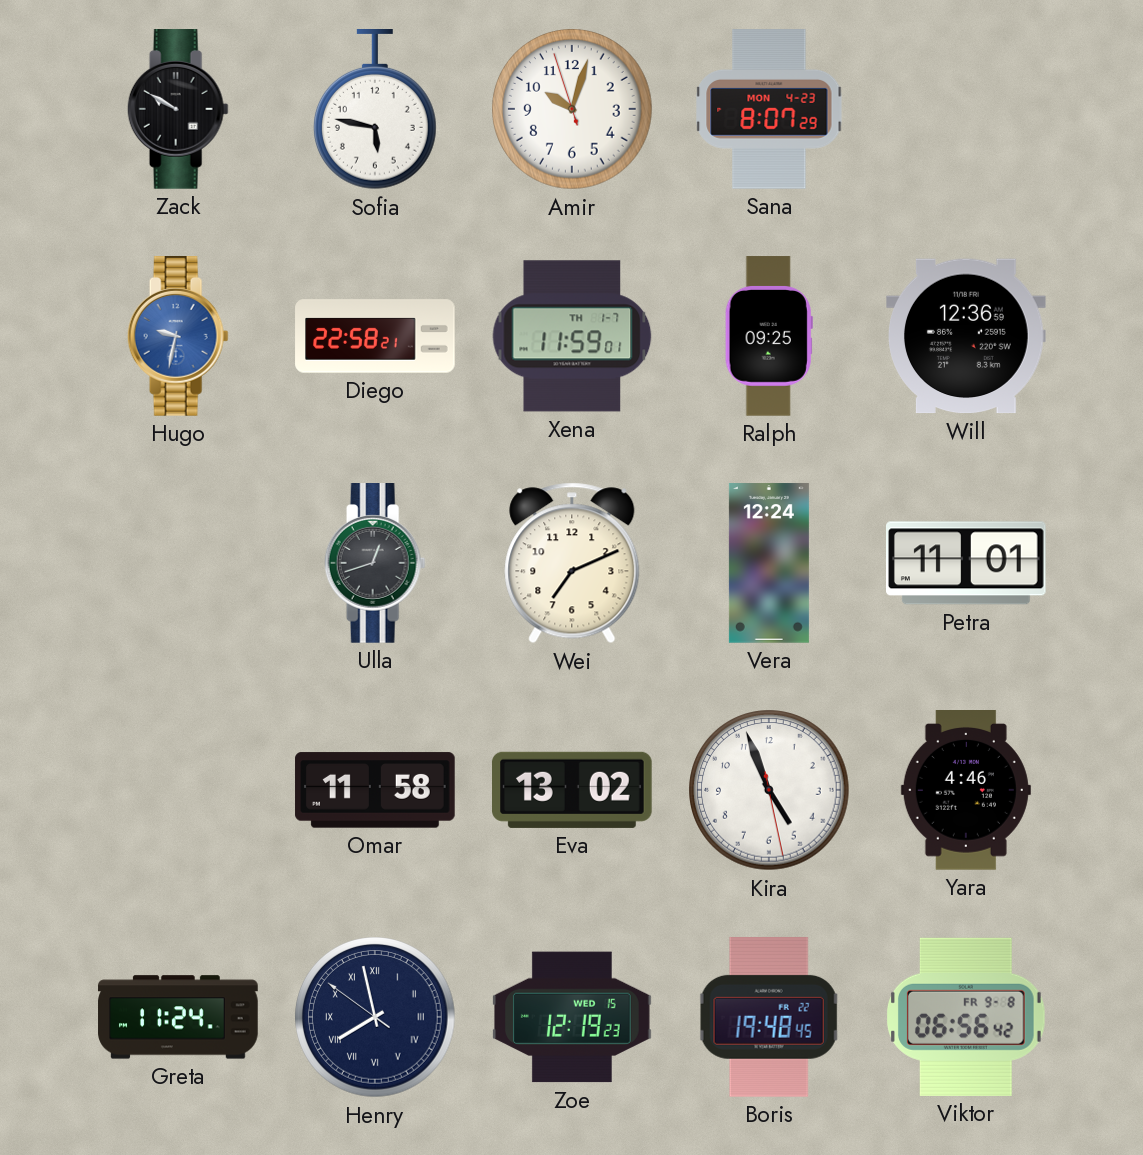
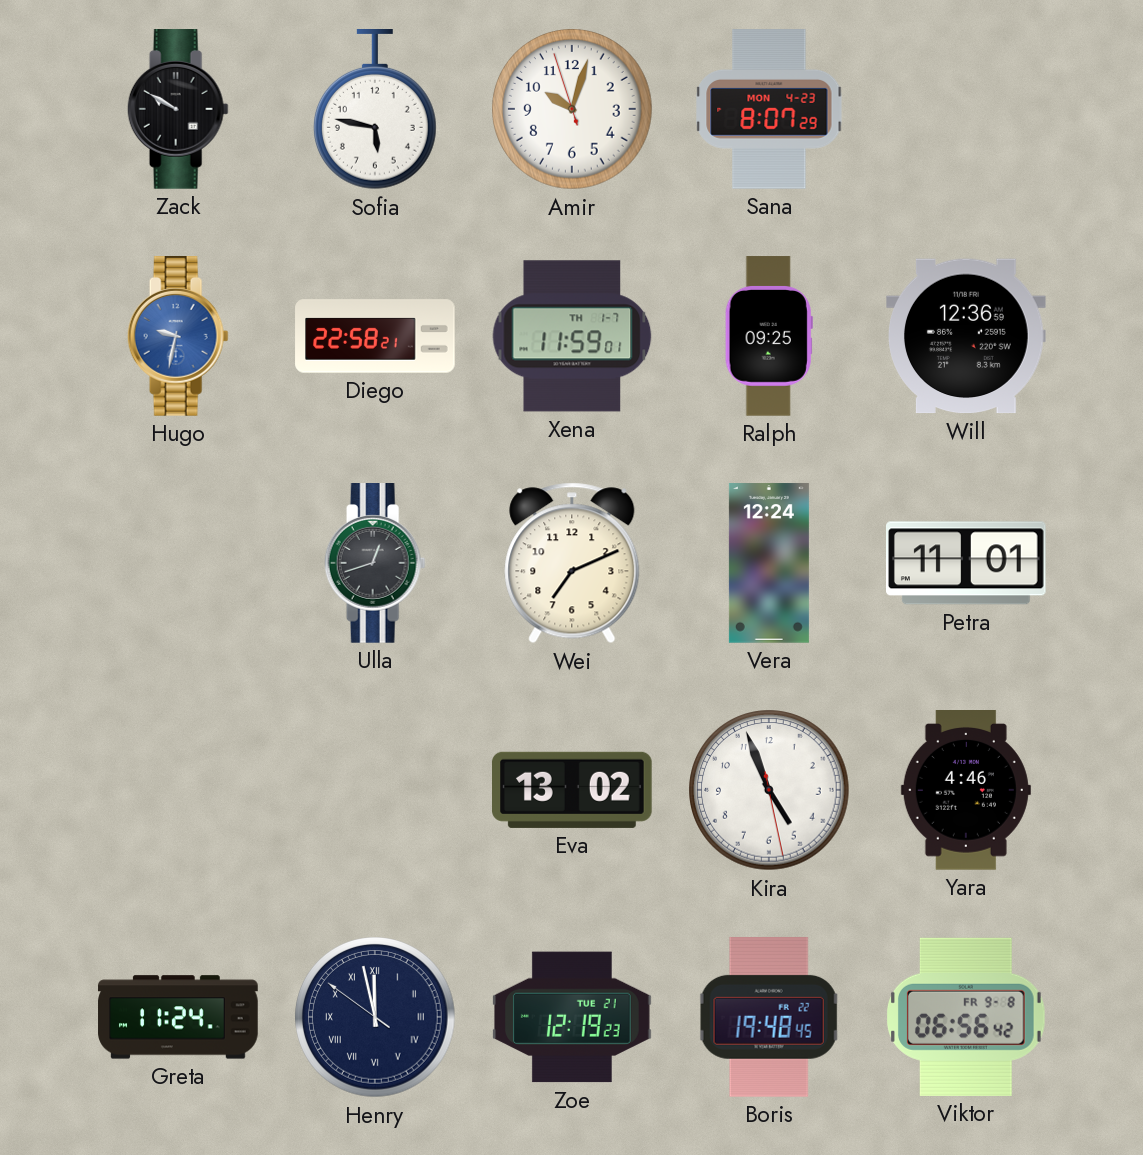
Omar: 11:58 -> none
Henry: 7:57 -> 11:57
Zoe date: WED 15 -> TUE 21
